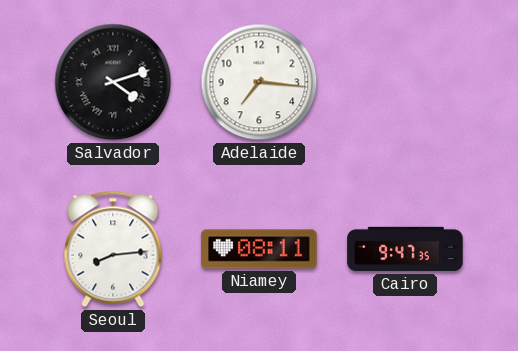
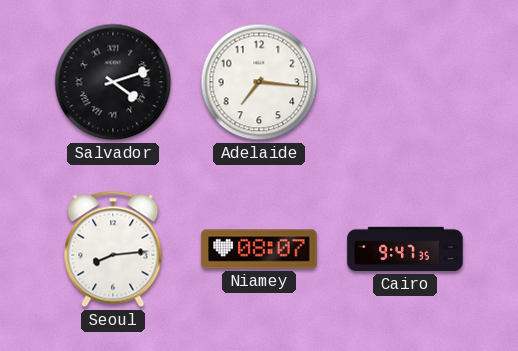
Niamey: 08:11 -> 08:07
